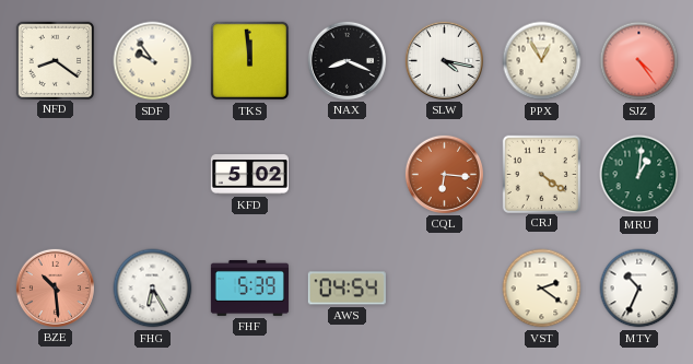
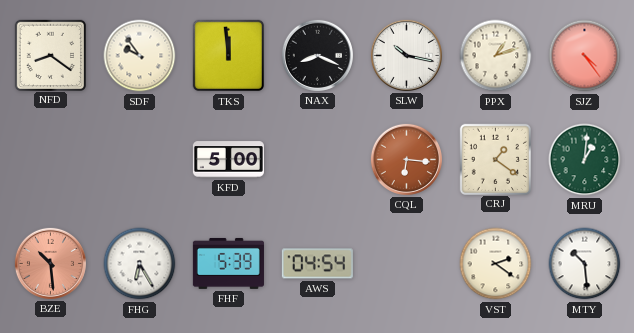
SLW: 4:17 -> 10:17
PPX: 12:55 -> 1:12
KFD: 5:02 -> 5:00
CRJ: 4:21 -> 1:21
MTY: 10:34 -> 10:29
